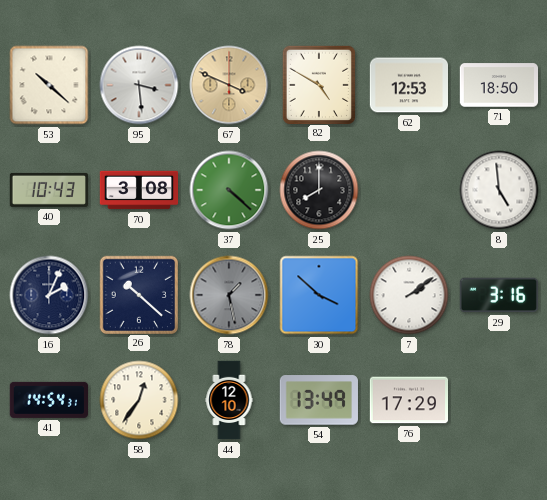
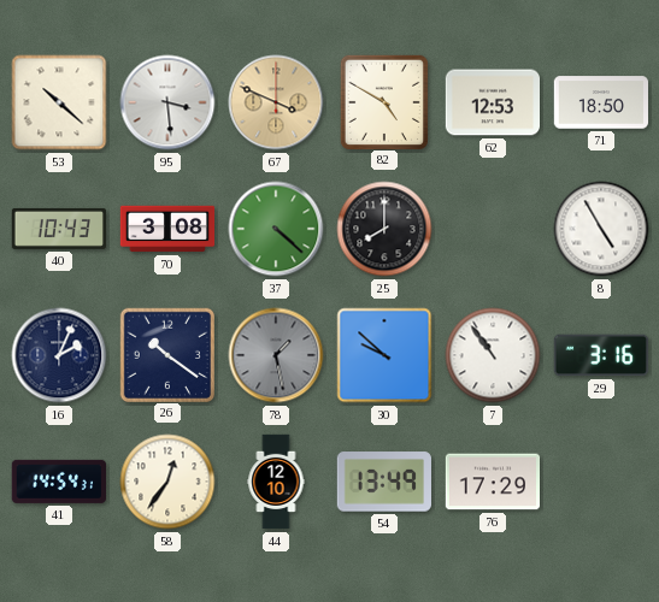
8: 4:59 -> 4:55
26: 10:22 -> 10:21
30: 3:52 -> 9:52
7: 2:09 -> 10:54
